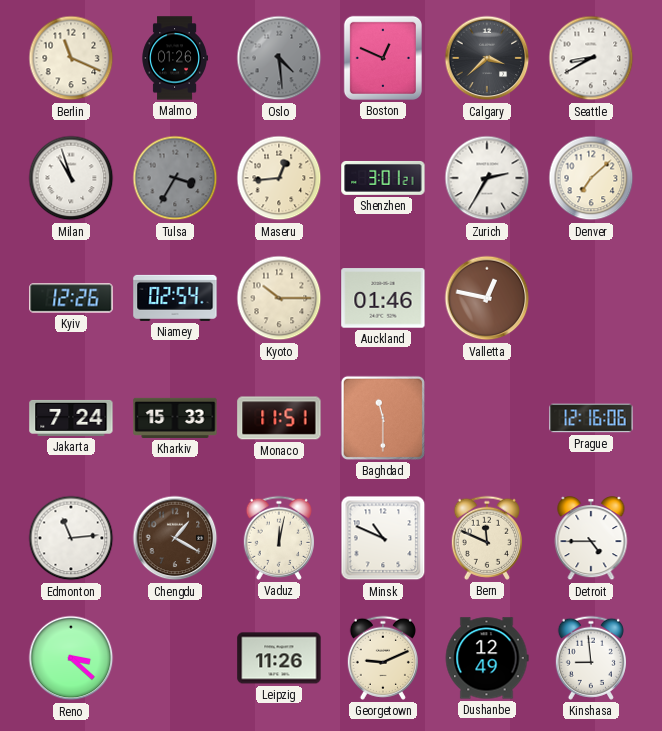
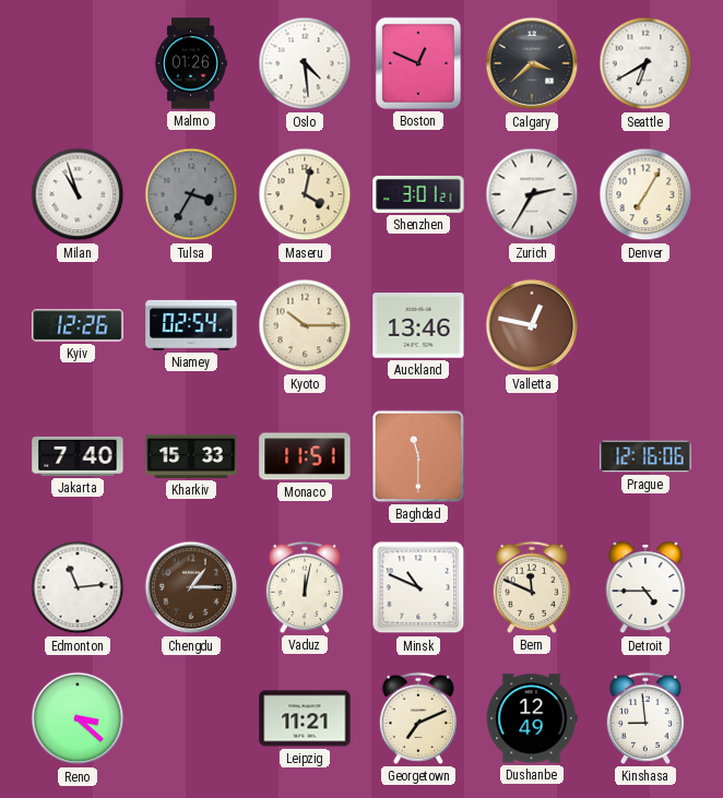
Berlin: 11:19 -> none
Oslo dial: grey -> white
Seattle: 8:40 -> 6:40
Maseru: 12:44 -> 4:02
Denver: 7:08 -> 7:05
Auckland: 01:46 -> 13:46
Jakarta: 7:24 -> 7:40
Chengdu: 1:20 -> 1:15
Leipzig: 11:26 -> 11:21
Georgetown: 9:11 -> 7:11
